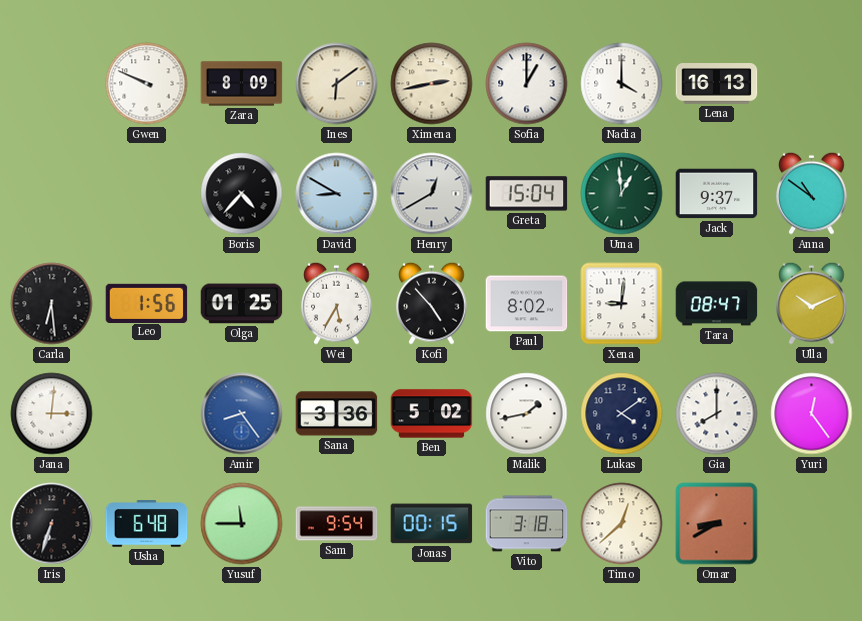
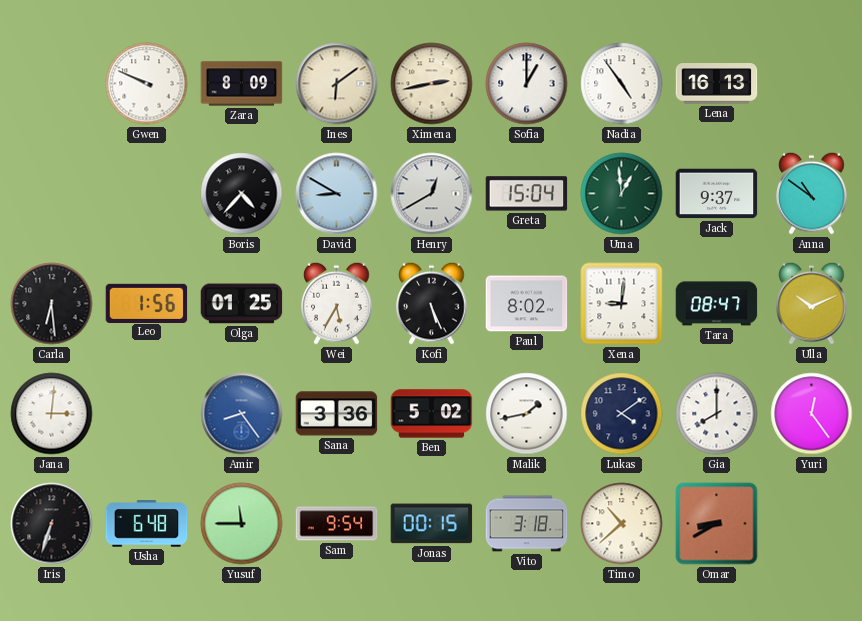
Nadia: 4:00 -> 4:54
Kofi: 4:53 -> 5:26
Timo: 12:38 -> 10:38
